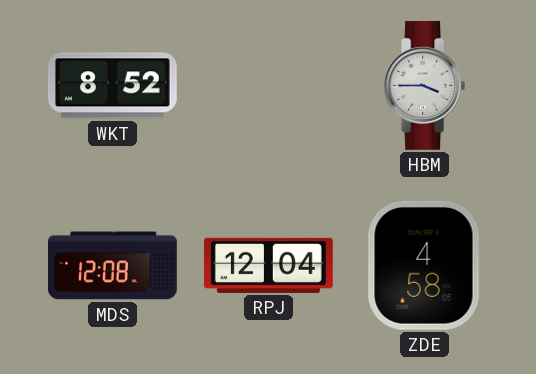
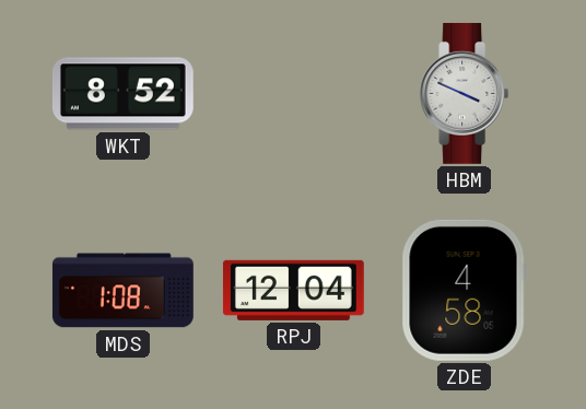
HBM: 3:45 -> 3:49
MDS: 12:08 -> 1:08
